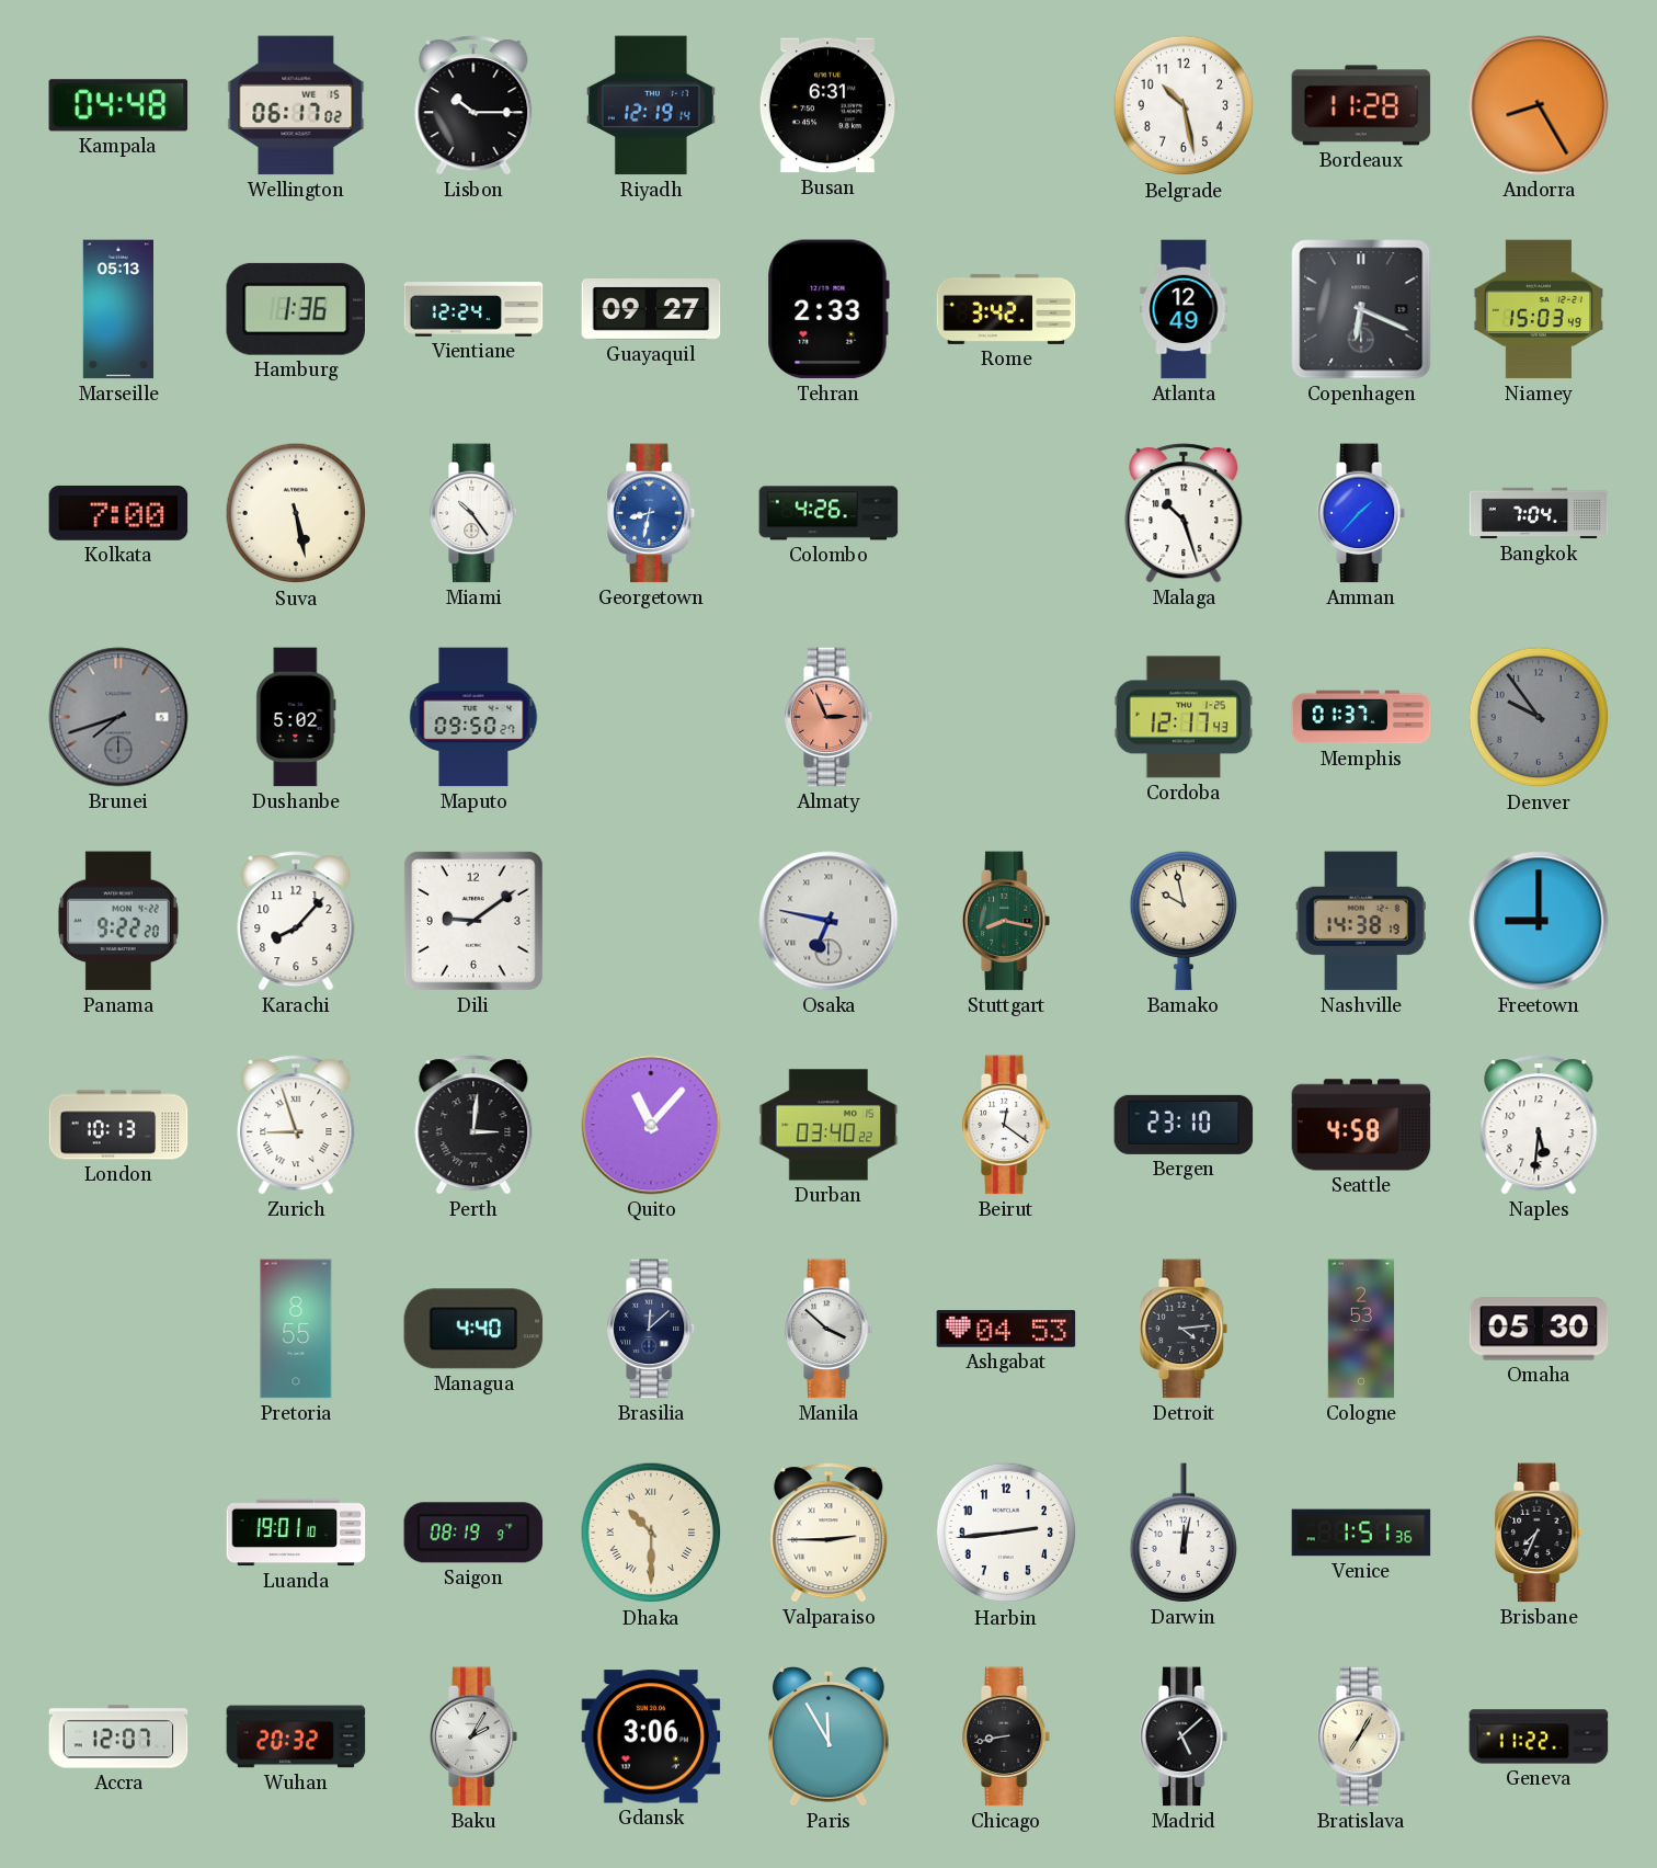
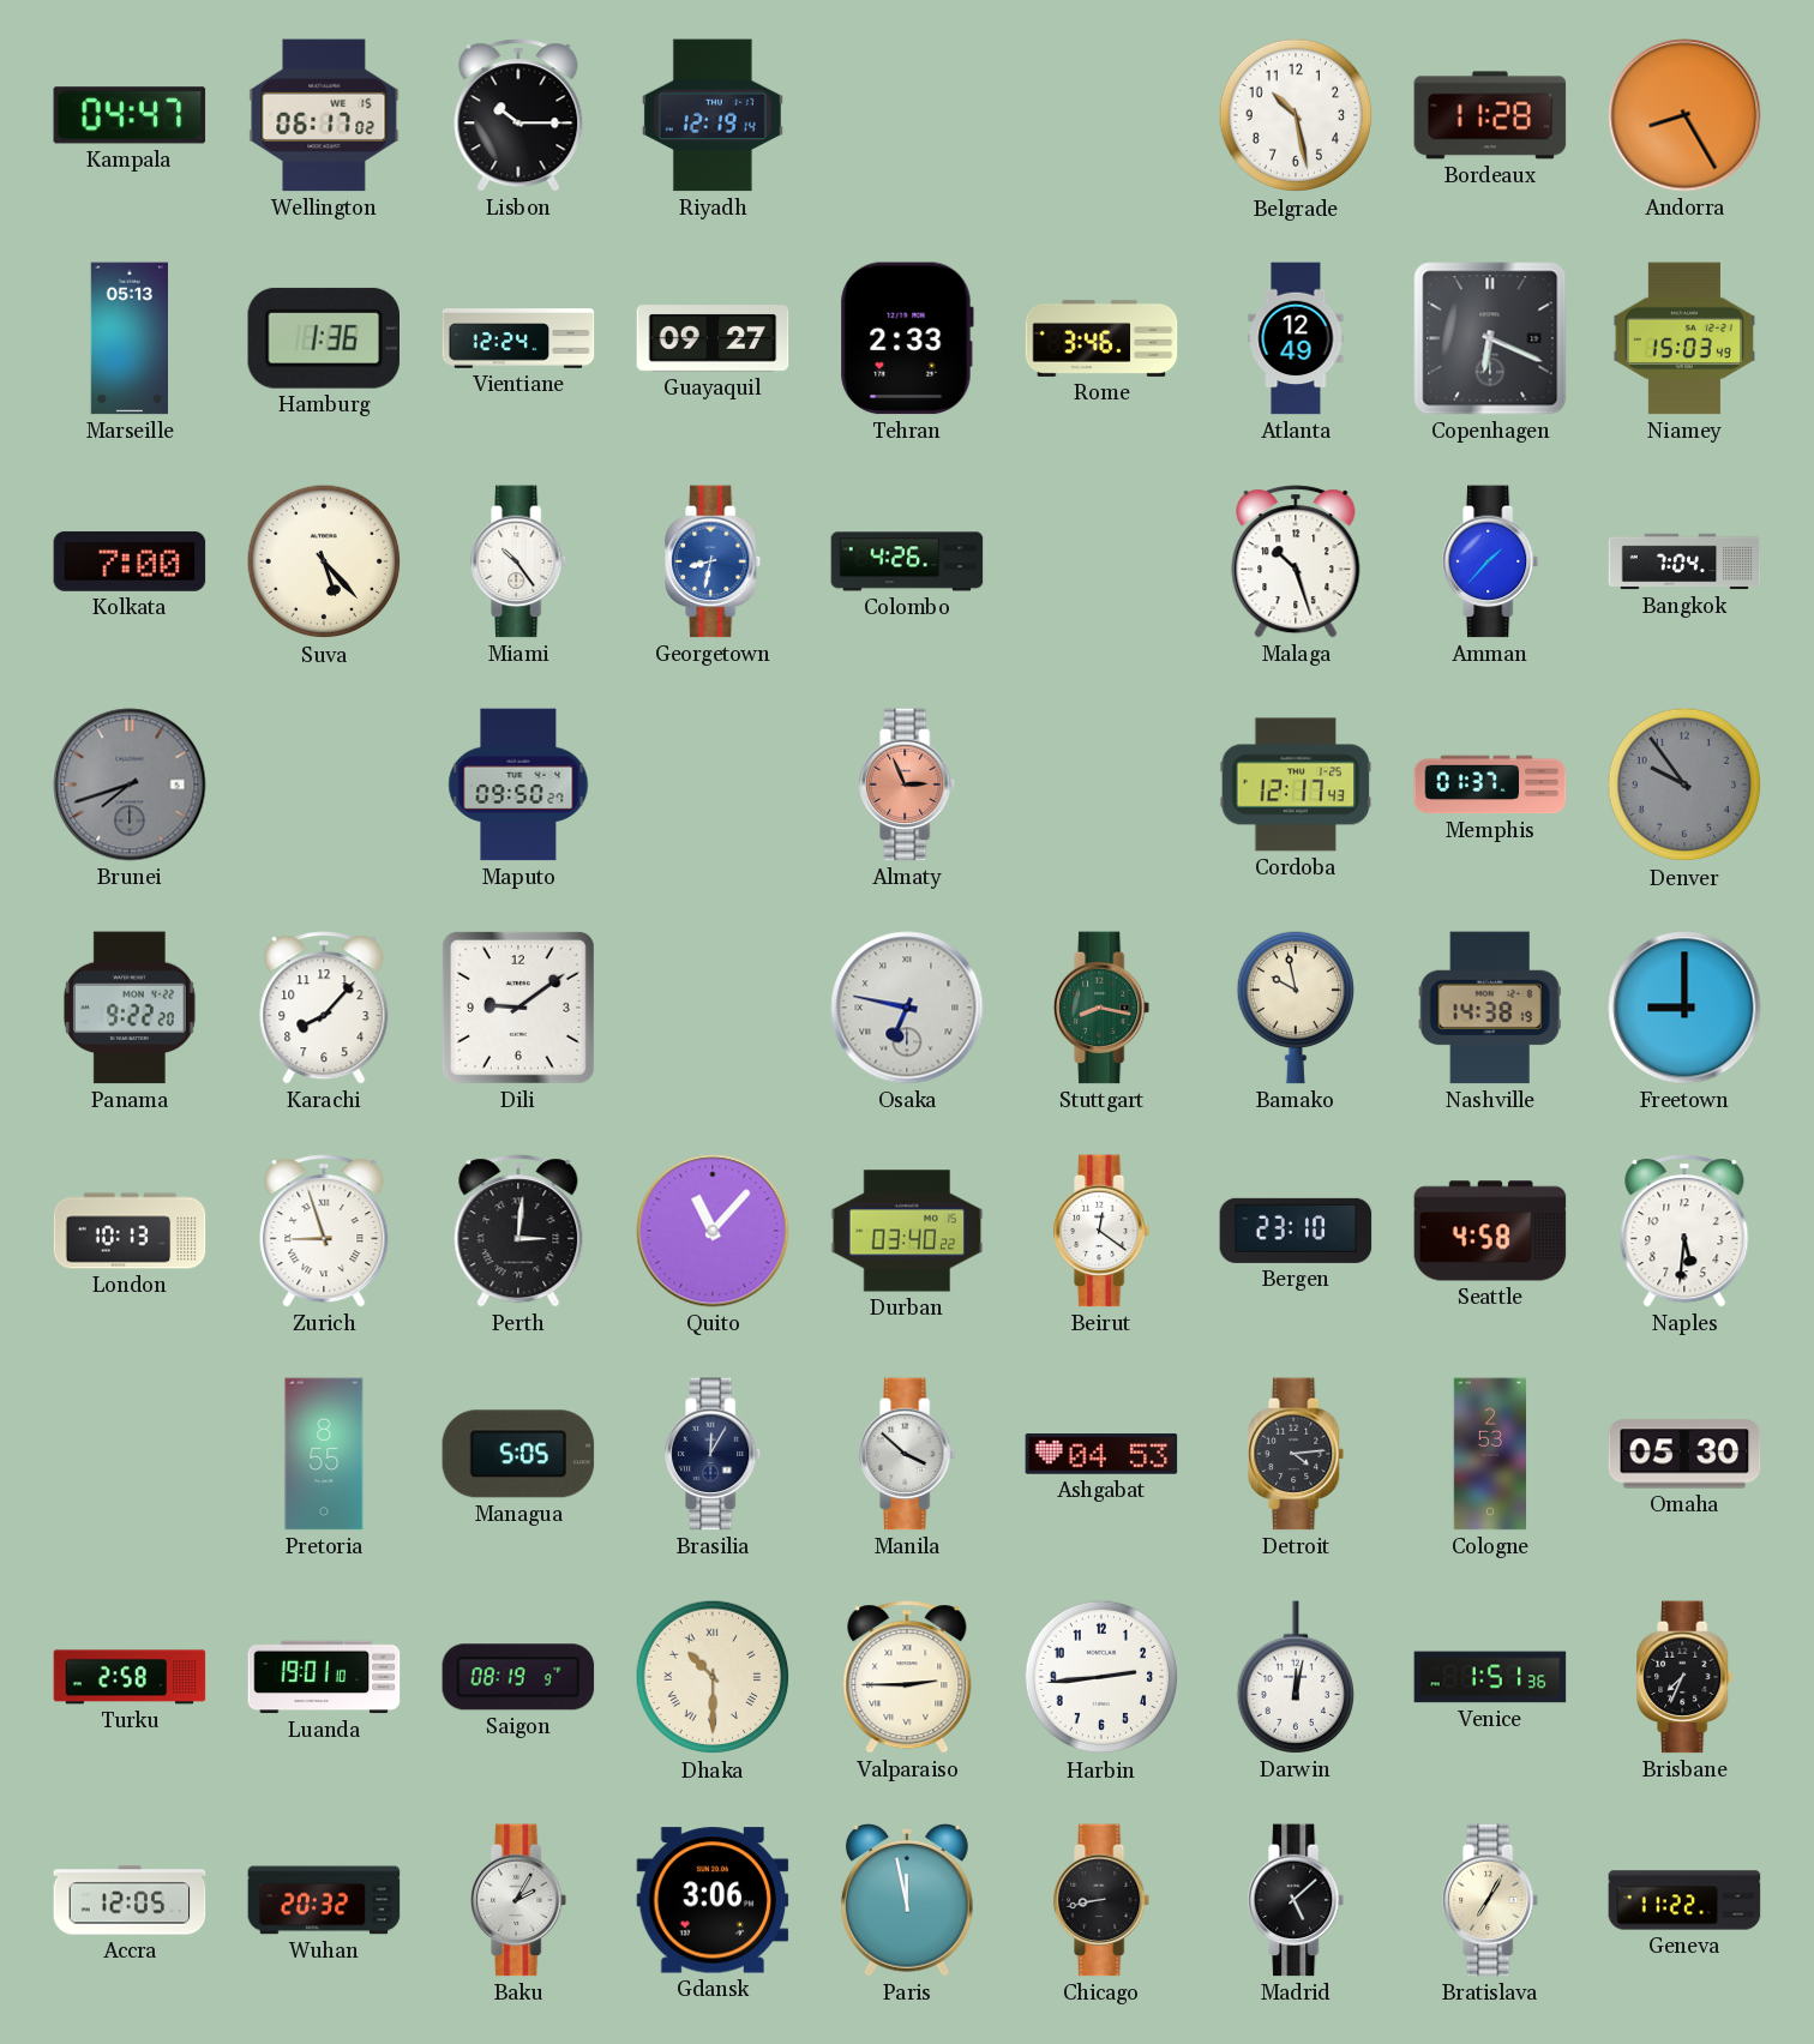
Kampala: 04:48 -> 04:47
Busan: 6:31 -> none
Rome: 3:42 -> 3:46
Suva: 5:28 -> 5:23
Dushanbe: 5:02 -> none
Managua: 4:40 -> 5:05
Brasilia: 12:08 -> 12:05
Turku: none -> 2:58
Accra: 12:07 -> 12:05
Paris: 11:55 -> 11:58
